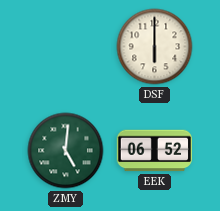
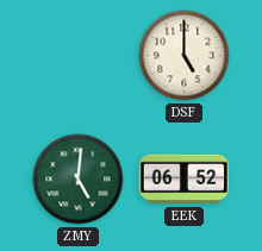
DSF: 6:00 -> 5:00
